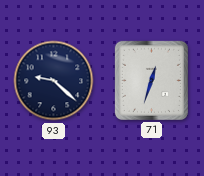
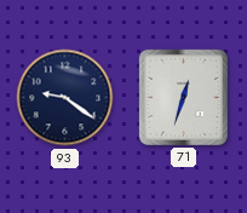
93: 9:22 -> 9:21
